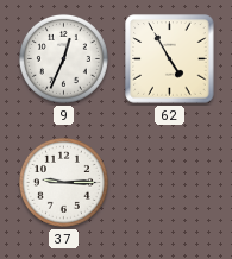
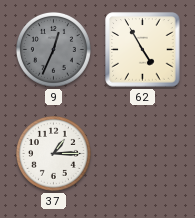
9 dial: white -> grey
37: 9:15 -> 1:15
